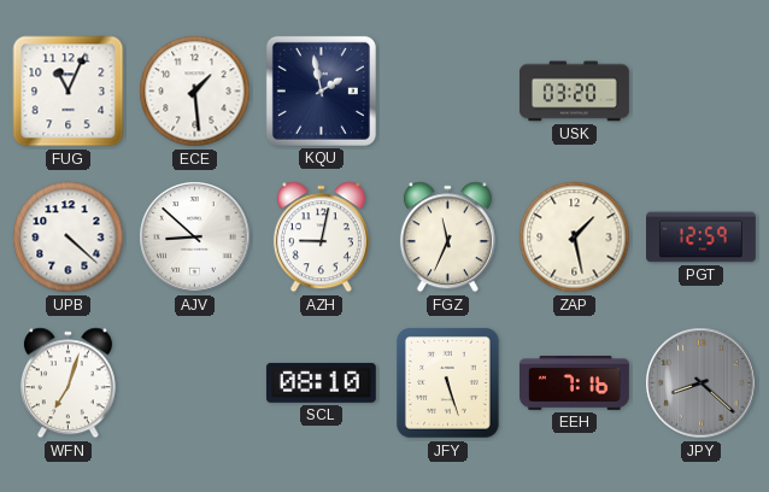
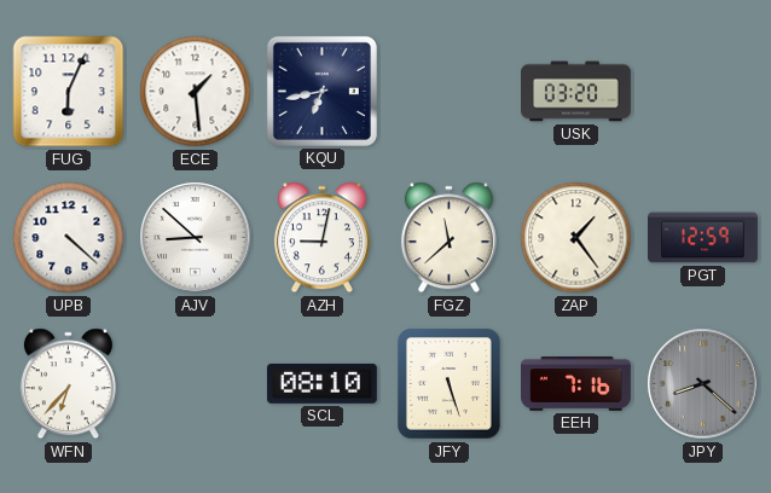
FUG: 11:04 -> 6:04
KQU: 1:58 -> 6:43
FGZ: 11:34 -> 11:38
ZAP: 1:28 -> 1:24
WFN: 7:03 -> 6:37
